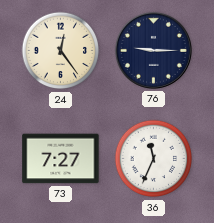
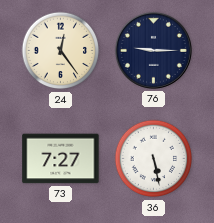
36: 11:34 -> 5:28
